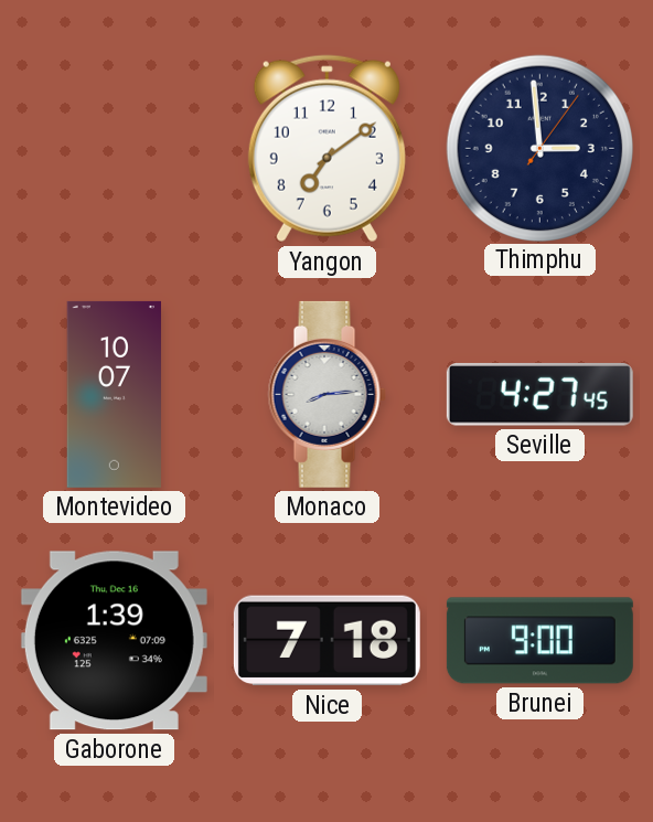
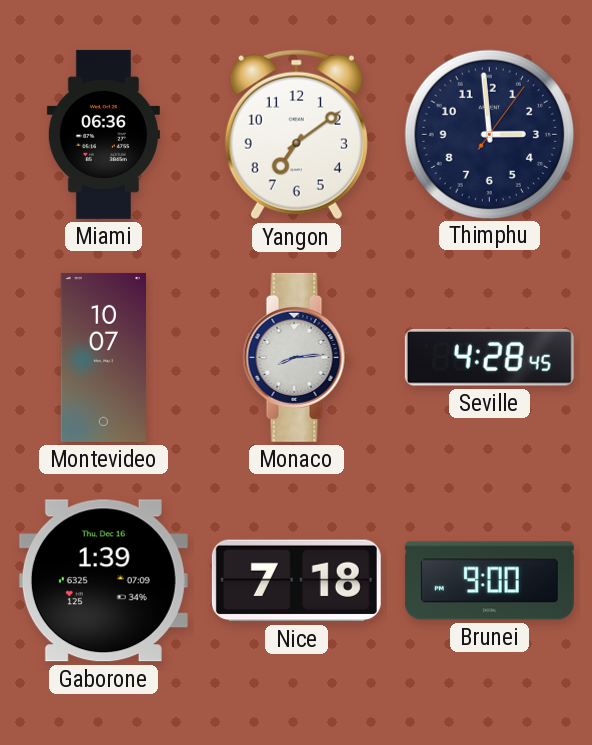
Miami: none -> 06:36
Seville: 4:27 -> 4:28
